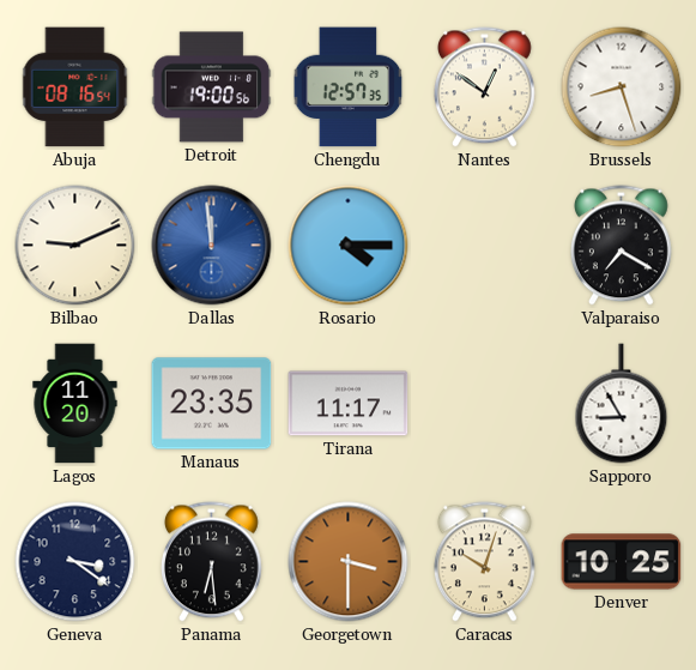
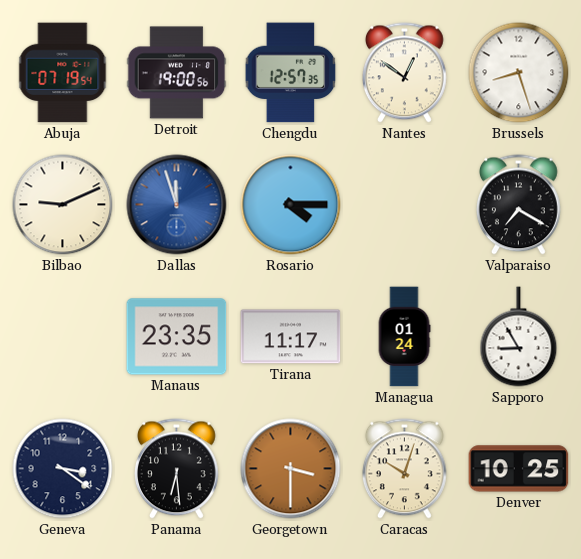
Abuja: 08:16 -> 07:19
Dallas: 11:59 -> 11:57
Lagos: 11:20 -> none
Managua: none -> 01:24
